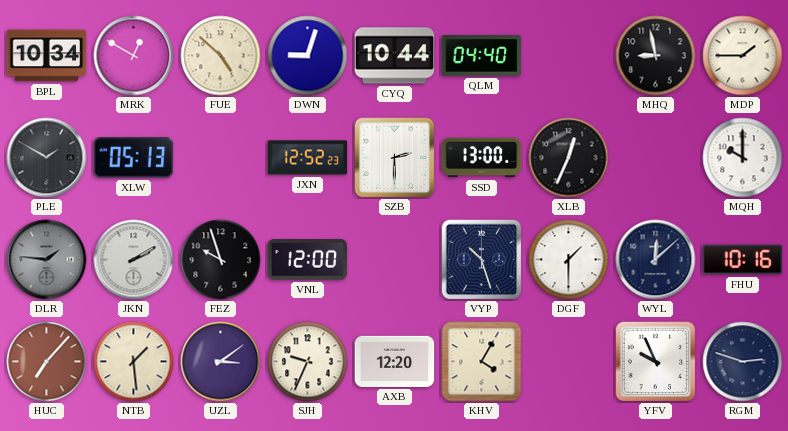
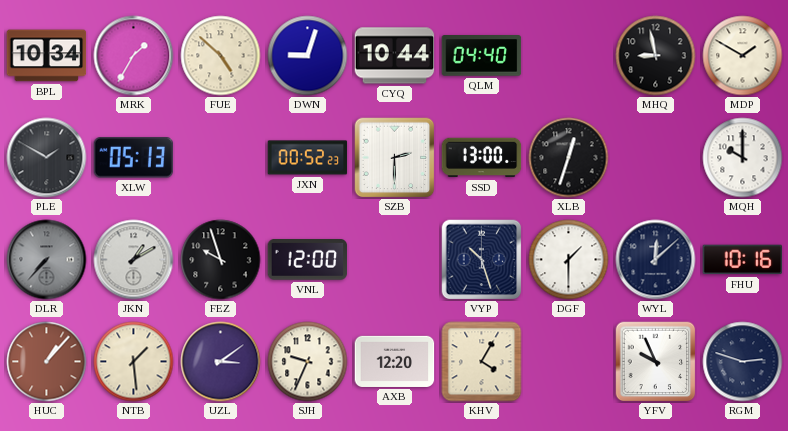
MRK: 12:50 -> 1:35
MDP: 1:45 -> 1:50
JXN: 12:52 -> 00:52
XLB: 12:34 -> 12:33
DLR: 1:46 -> 7:37
JKN: 2:10 -> 1:10
HUC: 7:07 -> 1:07
